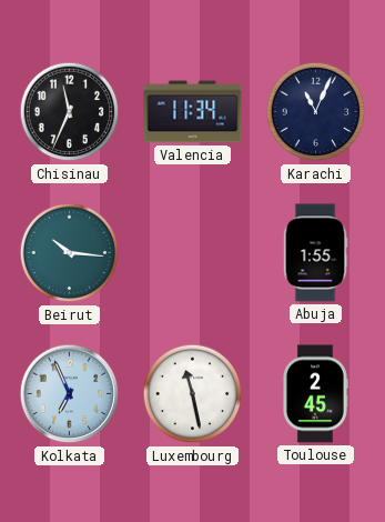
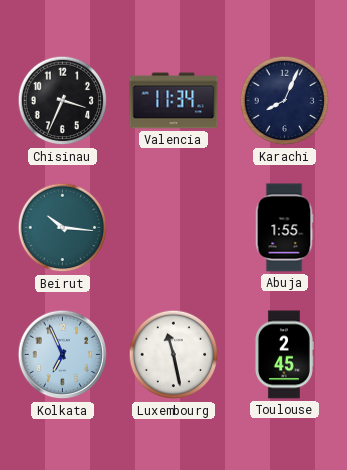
Chisinau: 11:34 -> 3:34
Karachi: 11:04 -> 8:04
